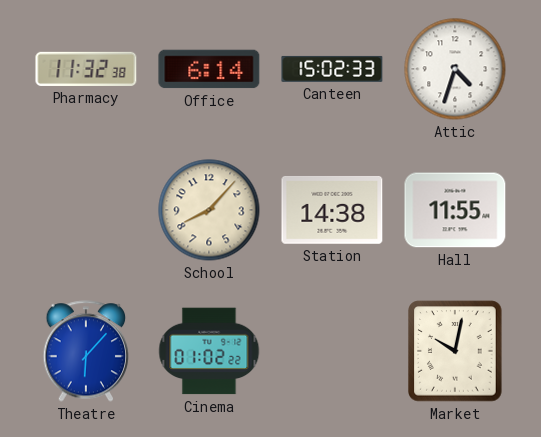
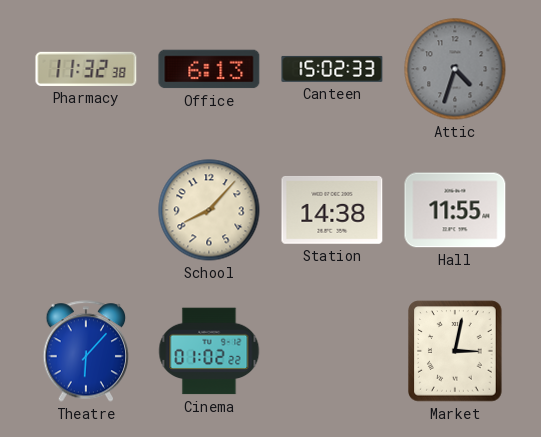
Office: 6:14 -> 6:13
Attic dial: white -> grey
Market: 10:02 -> 3:02
